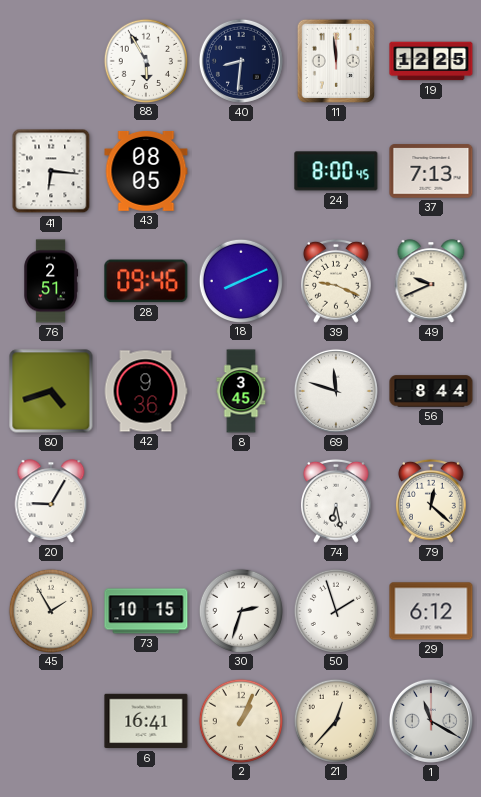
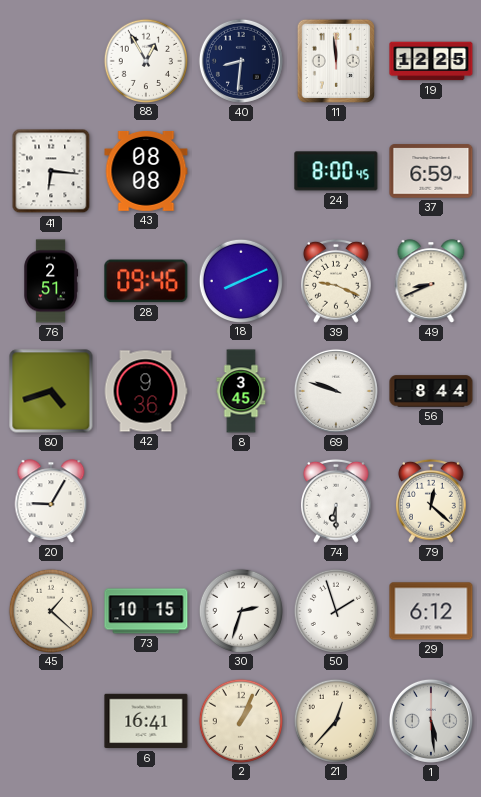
88: 5:55 -> 12:55
43: 08:05 -> 08:08
37: 7:13 -> 6:59
49: 9:41 -> 8:41
69: 11:48 -> 9:48
74: 6:28 -> 6:30
45: 1:55 -> 1:22
1: 11:20 -> 5:29
